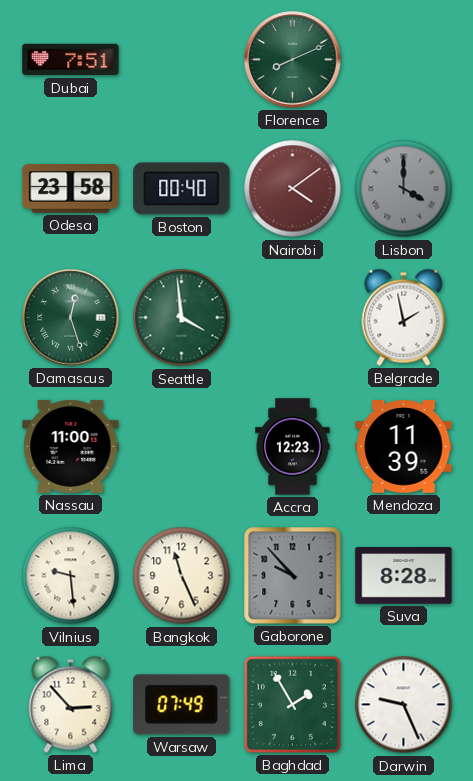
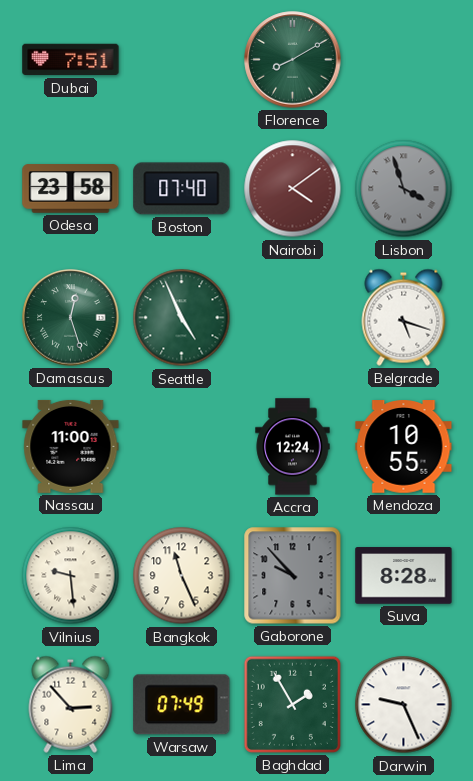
Florence: 8:11 -> 8:10
Boston: 00:40 -> 07:40
Lisbon: 4:00 -> 3:57
Seattle: 3:59 -> 4:56
Belgrade: 1:58 -> 5:18
Accra: 12:23 -> 12:24
Mendoza: 11:39 -> 10:55
